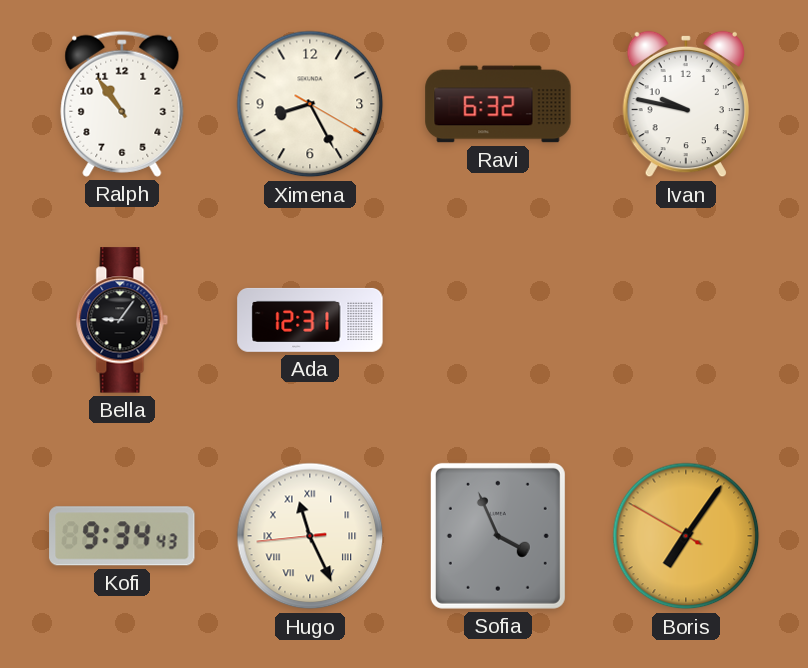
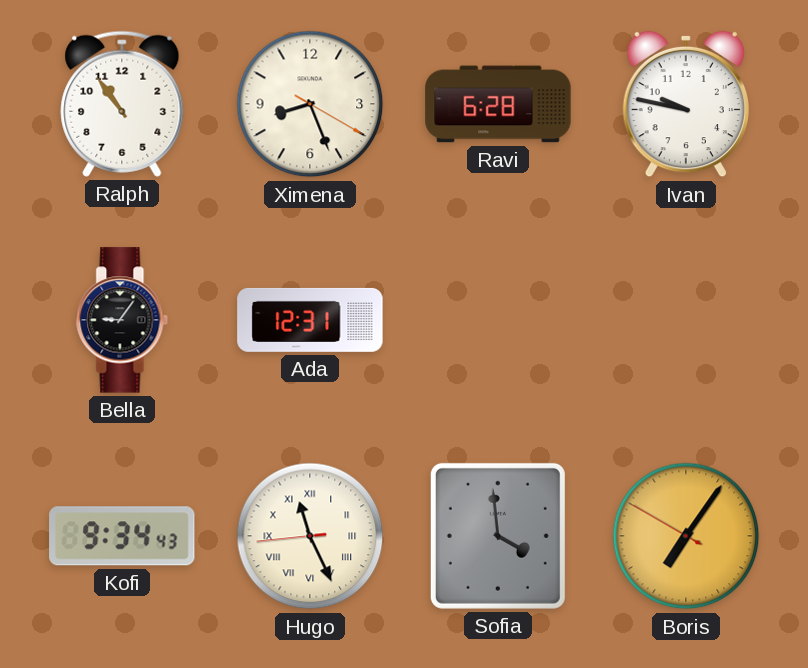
Ximena: 8:25 -> 8:26
Ravi: 6:32 -> 6:28
Sofia: 3:56 -> 3:59
